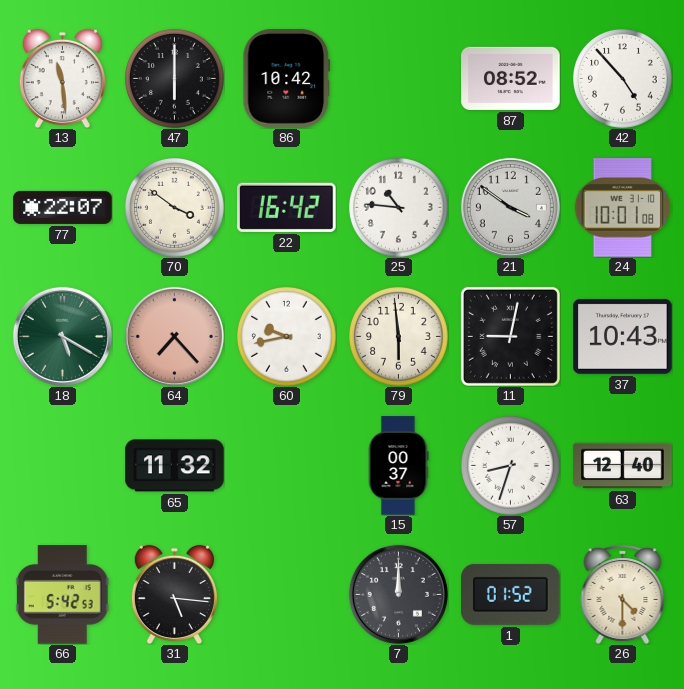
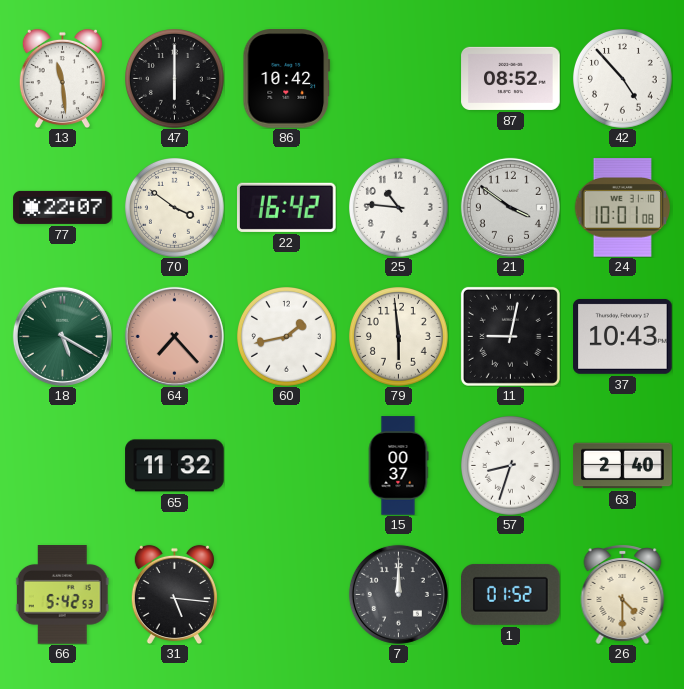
60: 9:43 -> 1:43
63: 12:40 -> 2:40
